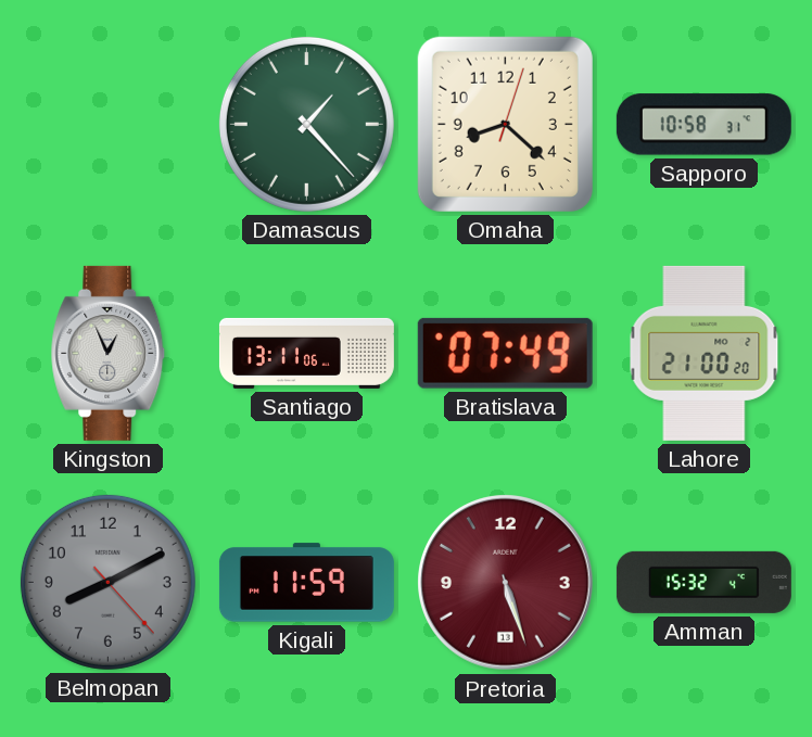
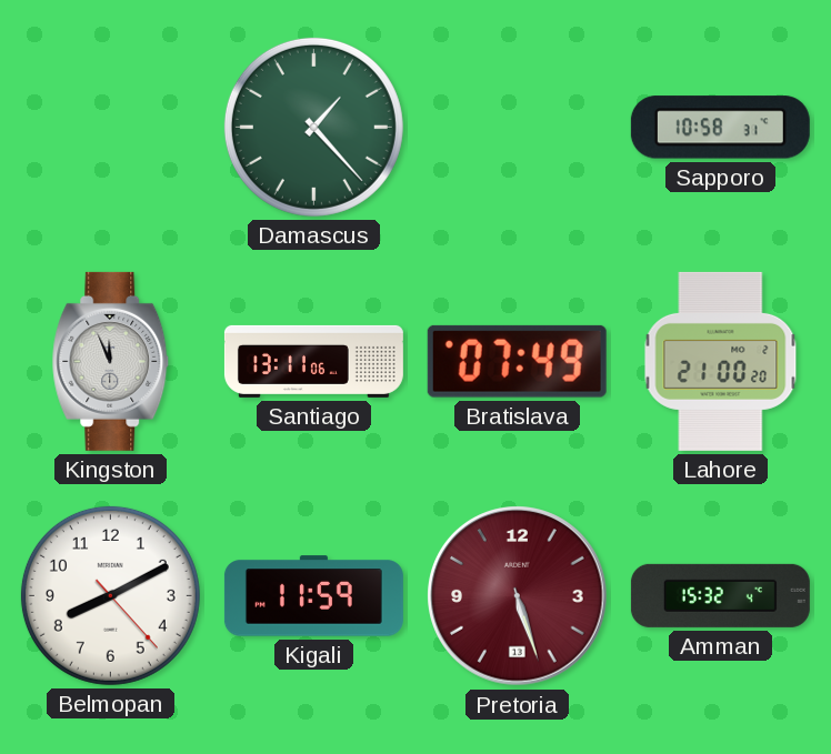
Omaha: 8:22 -> none
Kingston: 12:56 -> 11:56
Belmopan dial: grey -> white
